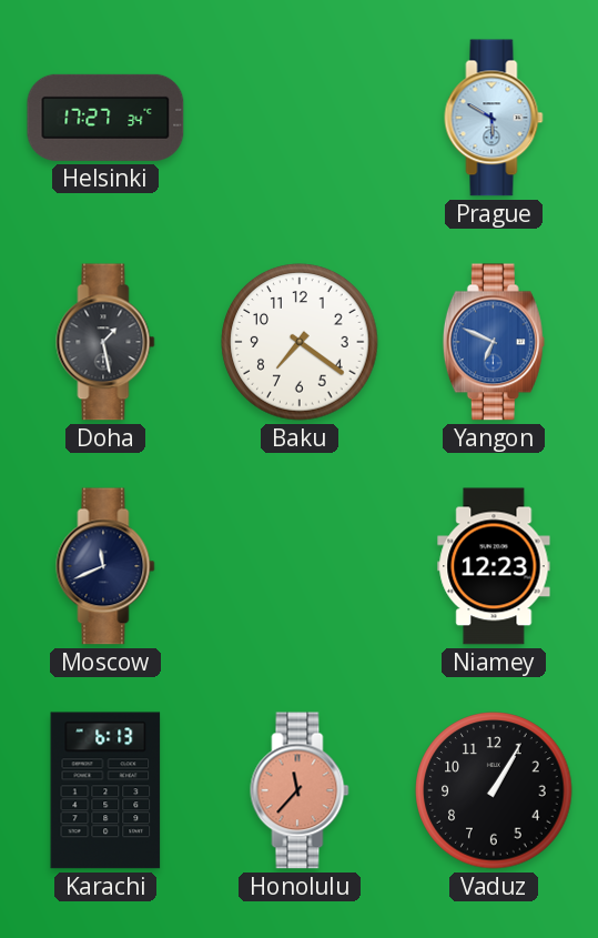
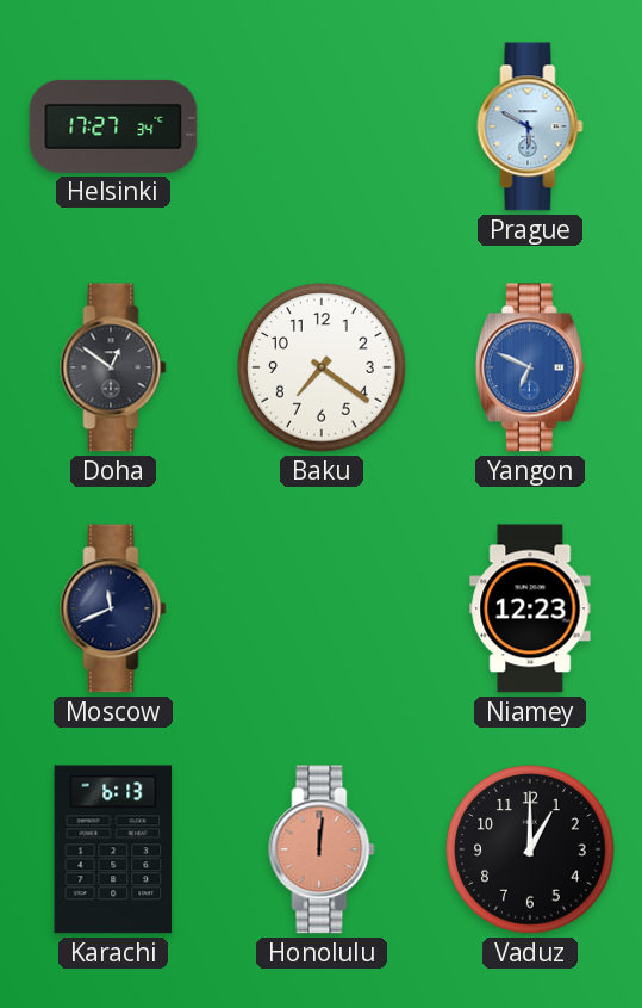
Doha: 1:28 -> 12:51
Honolulu: 11:37 -> 12:01
Vaduz: 1:05 -> 1:00
